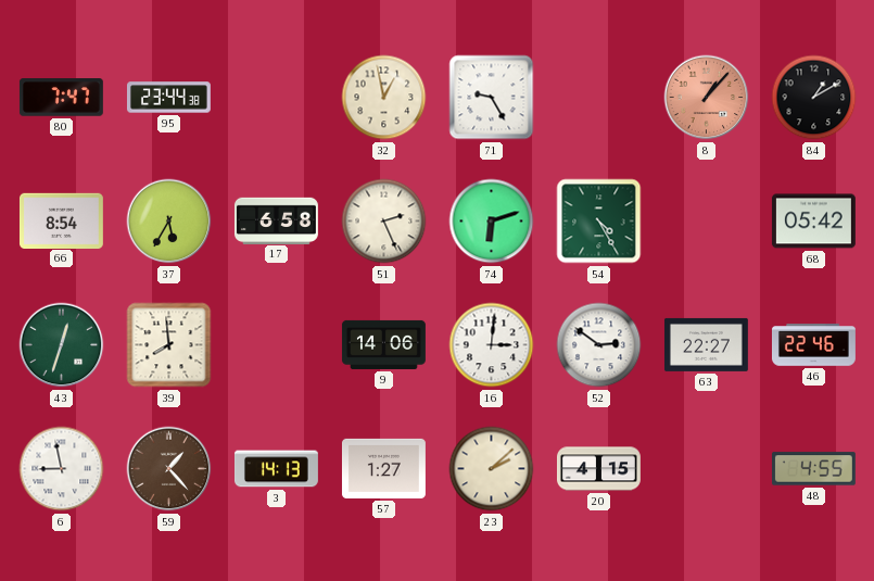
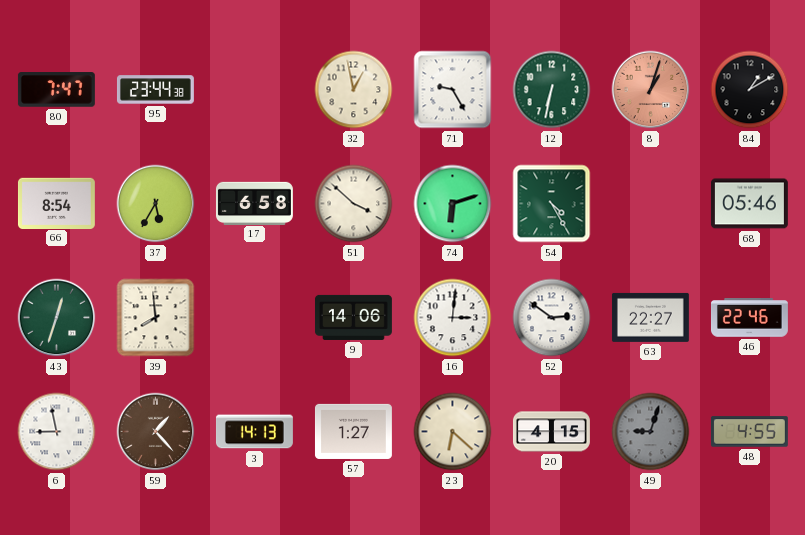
12: none -> 6:32
8: 1:07 -> 1:03
51: 2:26 -> 3:52
68: 05:42 -> 05:46
23: 2:08 -> 6:22
49: none -> 9:03
